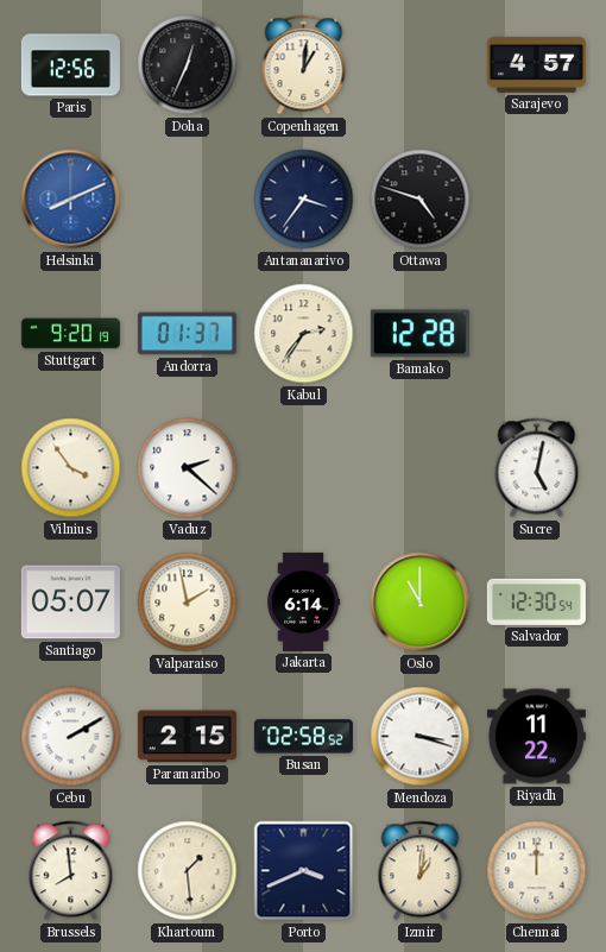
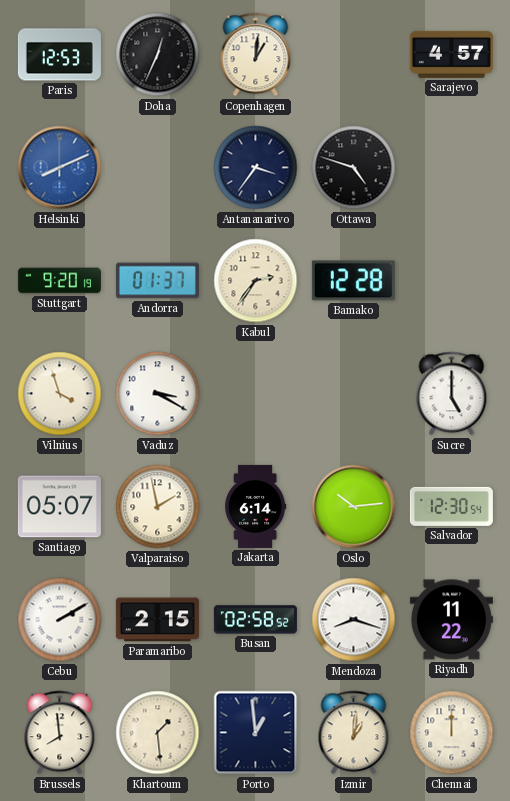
Paris: 12:56 -> 12:53
Vilnius: 3:54 -> 3:57
Vaduz: 2:22 -> 3:20
Sucre: 5:02 -> 5:00
Oslo: 11:00 -> 10:14
Mendoza: 3:18 -> 8:18
Porto: 3:41 -> 12:59
